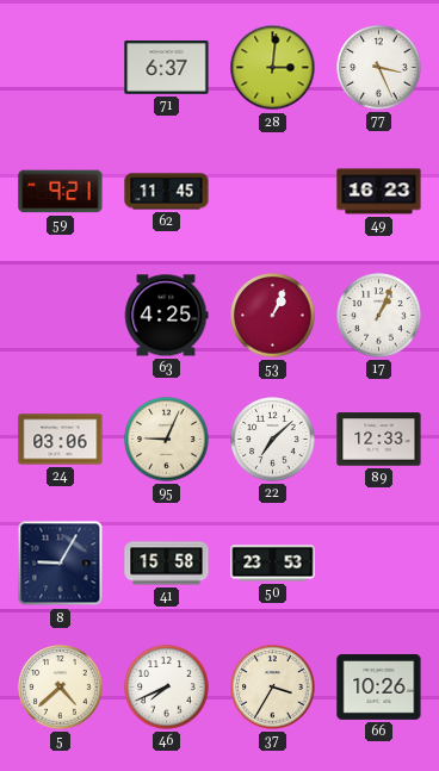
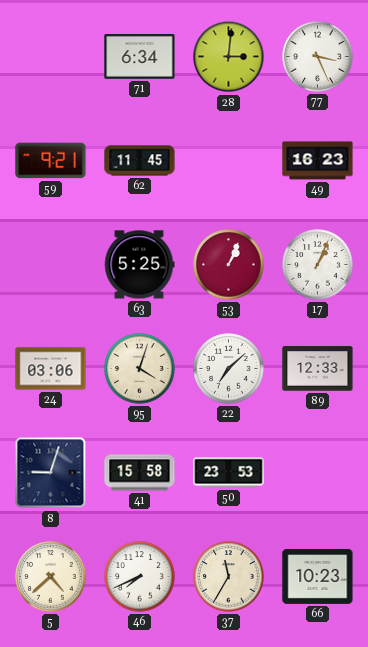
71: 6:37 -> 6:34
63: 4:25 -> 5:25
95: 9:04 -> 4:03
8: 9:05 -> 9:03
37: 3:35 -> 11:35
66: 10:26 -> 10:23
